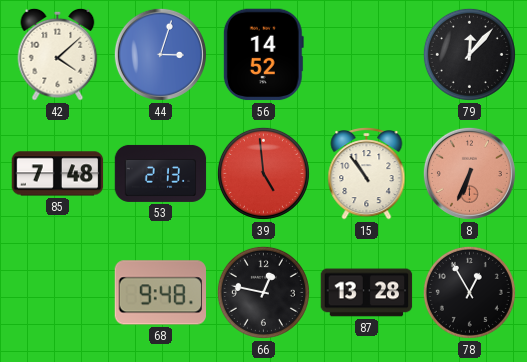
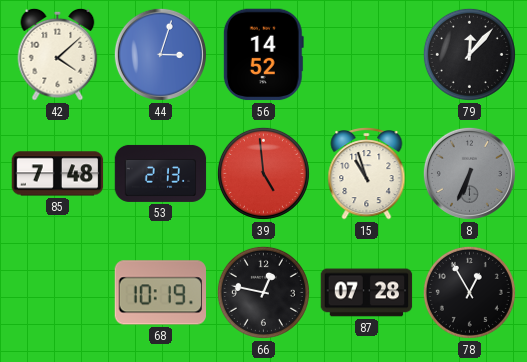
15: 10:54 -> 10:57
8 dial: salmon -> grey
68: 9:48 -> 10:19
87: 13:28 -> 07:28
